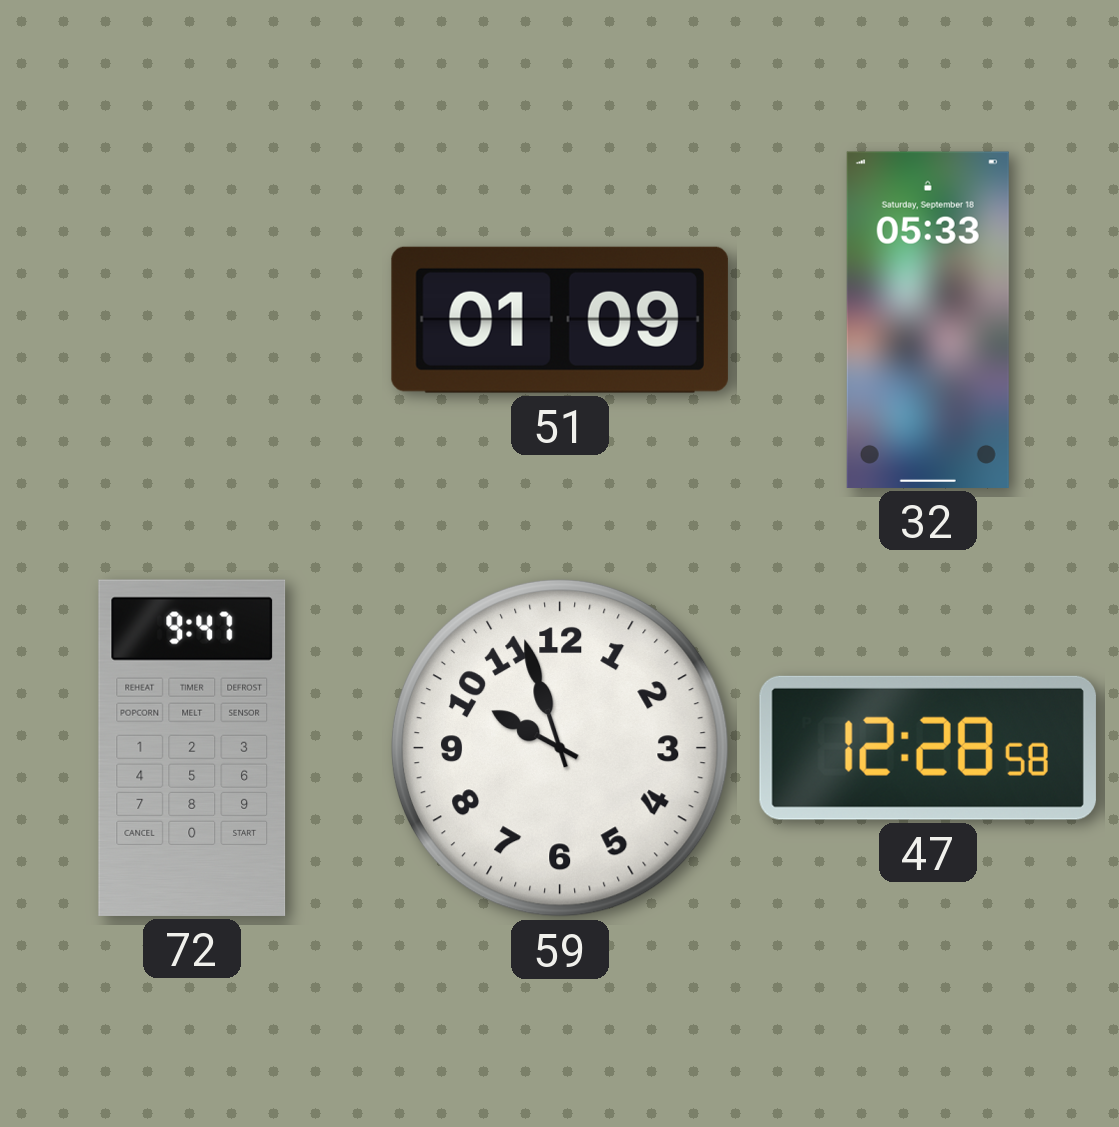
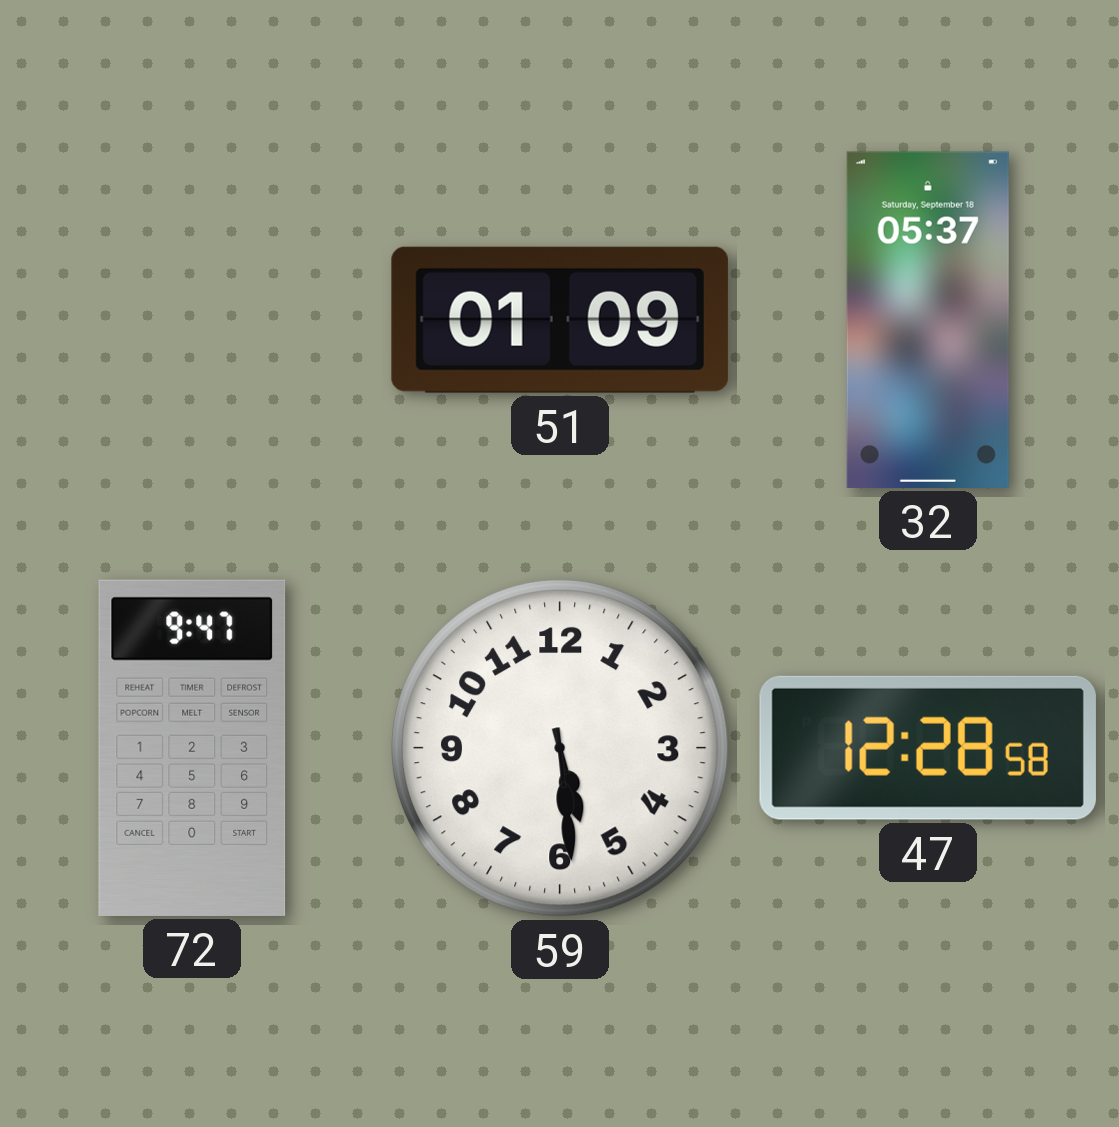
32: 05:33 -> 05:37
59: 9:57 -> 5:29
